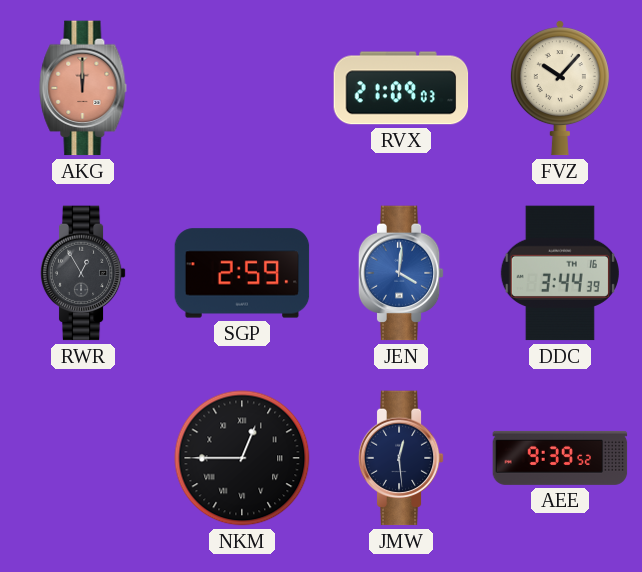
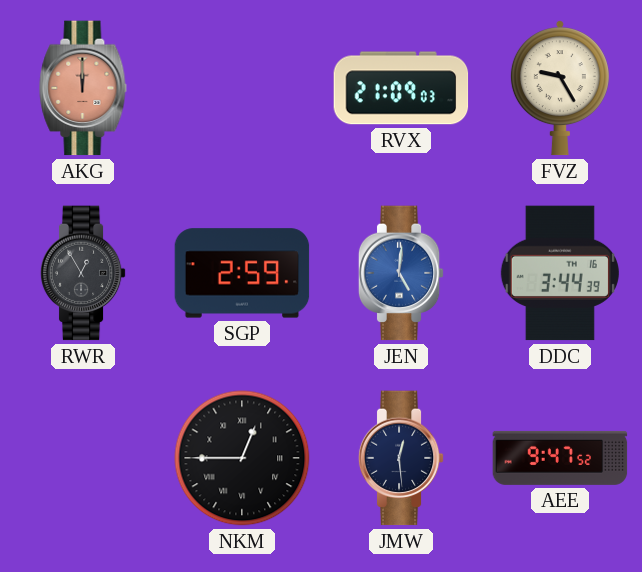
FVZ: 10:07 -> 9:25
JEN: 4:01 -> 5:01
AEE: 9:39 -> 9:47
